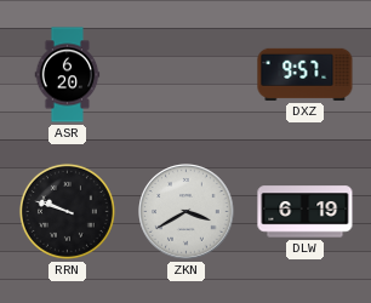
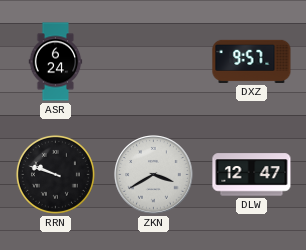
ASR: 6:20 -> 6:24
DLW: 6:19 -> 12:47
